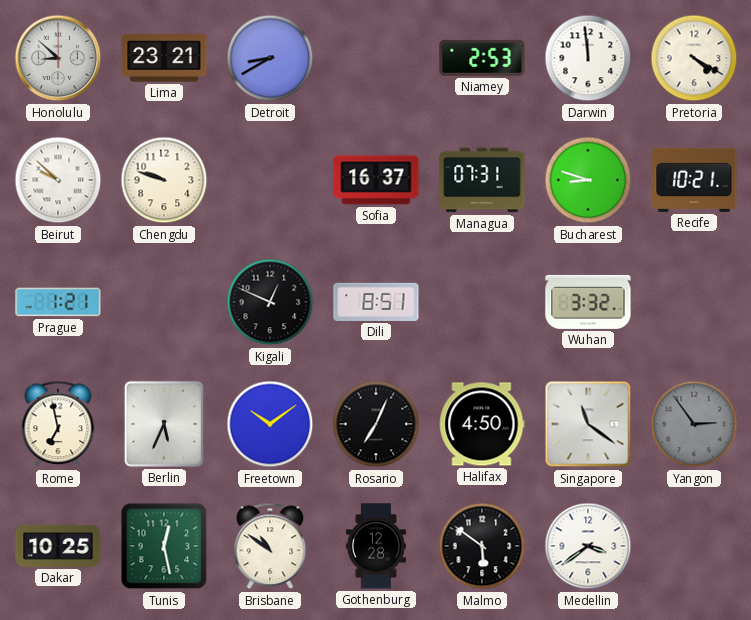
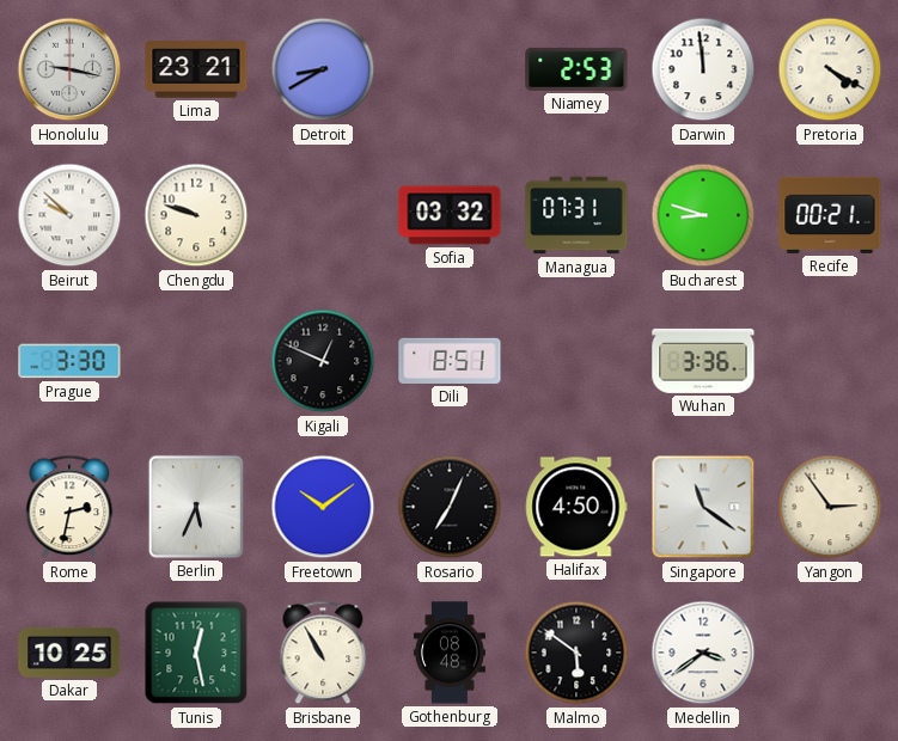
Honolulu: 8:52 -> 9:17
Sofia: 16:37 -> 03:32
Recife: 10:21 -> 00:21
Prague: 1:21 -> 3:30
Wuhan: 3:32 -> 3:36
Rome: 6:58 -> 2:32
Yangon dial: grey -> cream
Brisbane: 10:51 -> 10:55
Gothenburg: 12:28 -> 08:48
